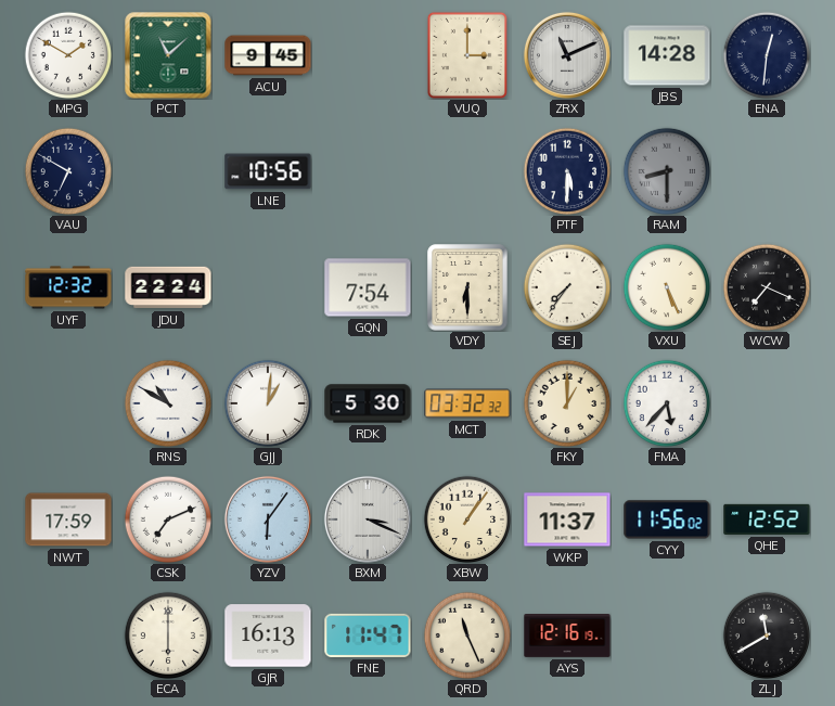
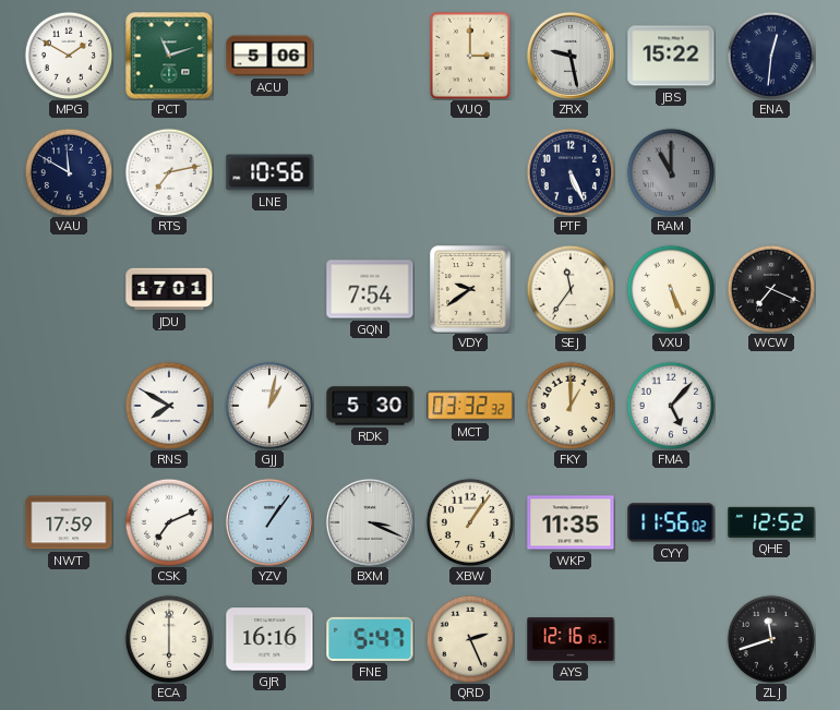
PCT: 11:08 -> 11:12
ACU: 9:45 -> 5:06
ZRX: 11:11 -> 9:28
JBS: 14:28 -> 15:22
VAU: 6:50 -> 11:50
RTS: none -> 7:13
PTF: 5:30 -> 5:26
RAM: 8:30 -> 11:00
UYF: 12:32 -> none
JDU: 22:24 -> 17:01
VDY: 6:30 -> 9:39
SEJ: 7:36 -> 11:36
RNS: 10:50 -> 7:50
GJJ: 1:01 -> 1:02
FMA: 5:37 -> 5:07
YZV: 6:06 -> 1:06
WKP: 11:37 -> 11:35
GJR: 16:13 -> 16:16
FNE: 11:47 -> 5:47
QRD: 11:26 -> 2:26
ZLJ: 11:40 -> 11:42
